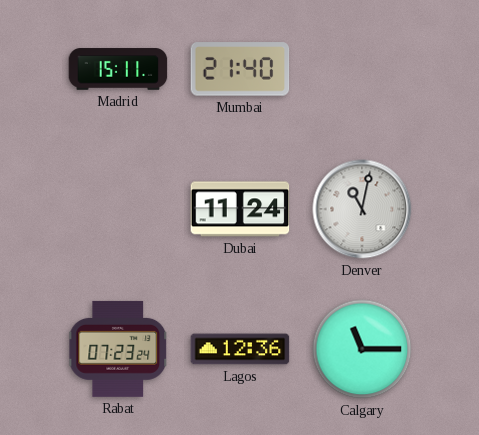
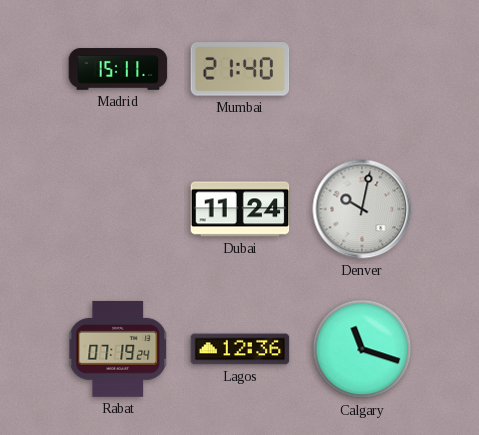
Denver: 11:02 -> 10:02
Rabat: 07:23 -> 07:19
Calgary: 11:15 -> 11:18
